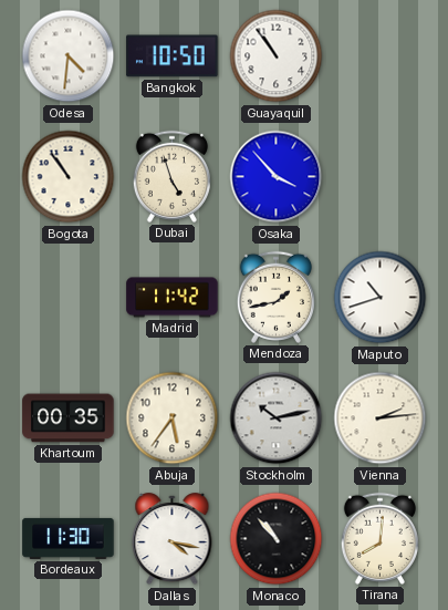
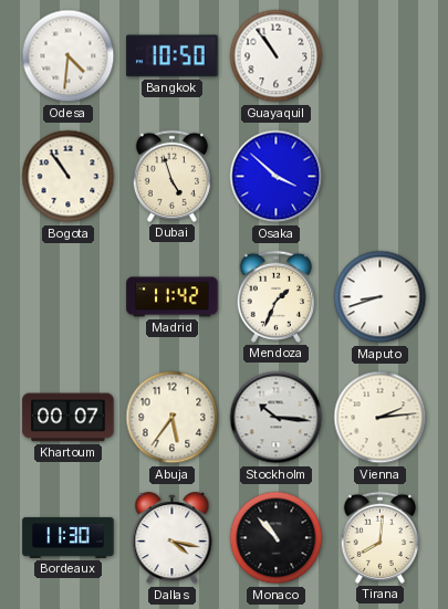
Osaka: 3:53 -> 3:52
Mendoza: 1:43 -> 1:34
Maputo: 10:42 -> 8:42
Khartoum: 00:35 -> 00:07
Stockholm: 10:13 -> 10:16
